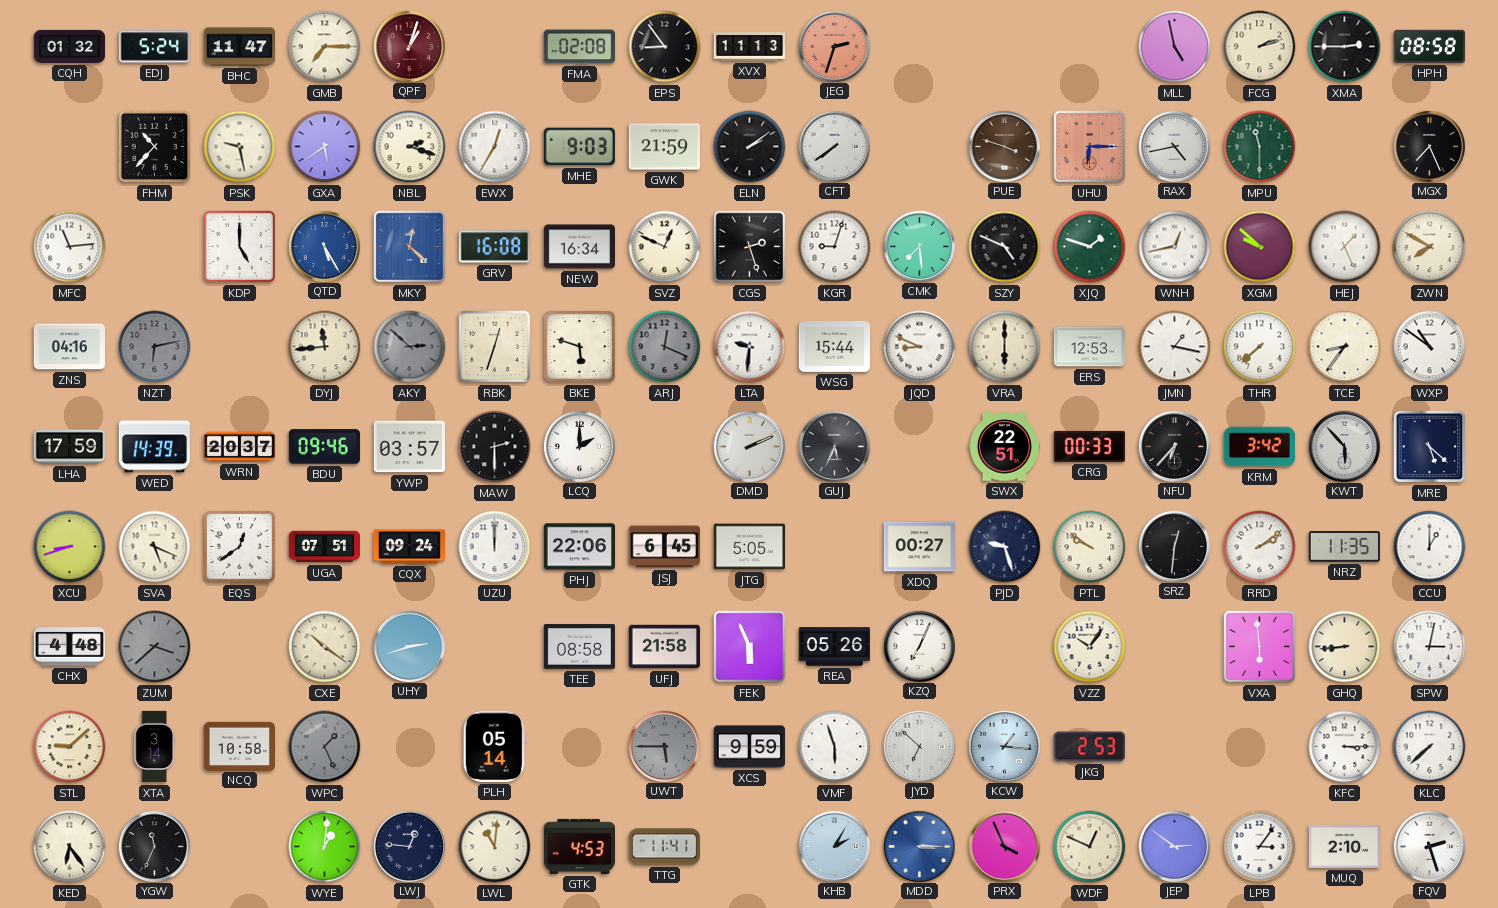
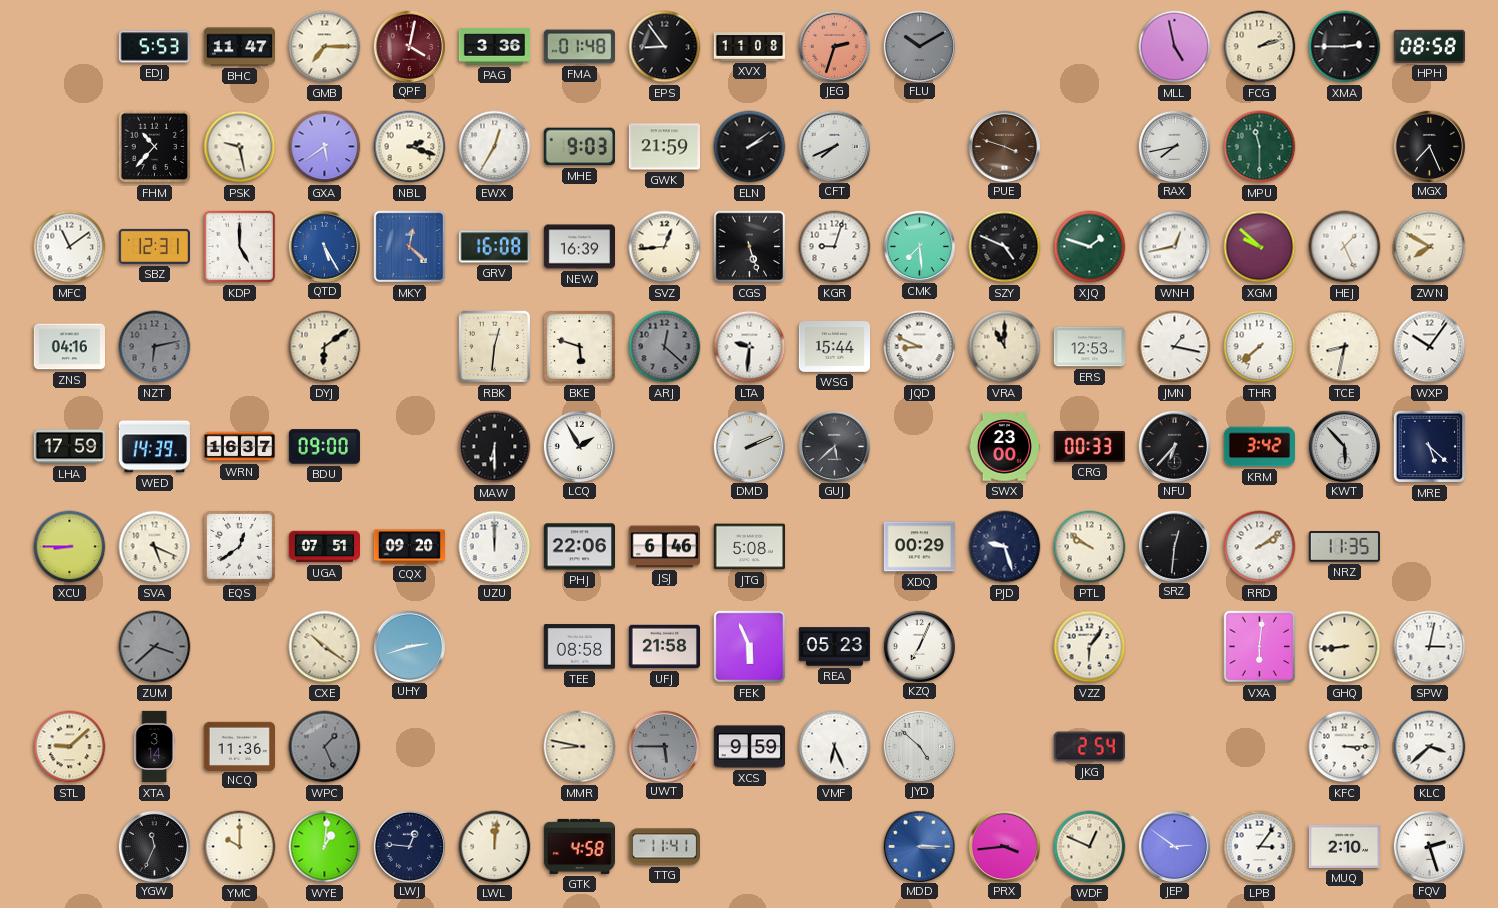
CQH: 01:32 -> none
EDJ: 5:24 -> 5:53
QPF: 1:03 -> 4:02
PAG: none -> 3:36
FMA: 02:08 -> 01:48
XVX: 11:13 -> 11:08
FLU: none -> 10:10
CFT: 7:39 -> 7:41
UHU: 6:15 -> none
RAX: 4:43 -> 7:43
MFC: 11:14 -> 11:09
SBZ: none -> 12:31
NEW: 16:34 -> 16:39
SVZ: 12:49 -> 12:44
CGS: 2:27 -> 5:27
DYJ: 11:44 -> 6:09
AKY: 2:52 -> none
RBK: 12:33 -> 12:31
ARJ: 12:19 -> 12:22
VRA: 6:00 -> 11:00
TCE: 8:36 -> 8:32
WXP: 10:51 -> 10:06
WRN: 20:37 -> 16:37
BDU: 09:46 -> 09:00
YWP: 03:57 -> none
MAW: 2:30 -> 6:30
LCQ: 2:00 -> 1:55
GUJ: 5:34 -> 5:38
SWX: 22:51 -> 23:00
XCU: 8:42 -> 8:45
CQX: 09:24 -> 09:20
JSJ: 6:45 -> 6:46
JTG: 5:05 -> 5:08
XDQ: 00:27 -> 00:29
CCU: 1:00 -> none
CHX: 4:48 -> none
REA: 05:26 -> 05:23
VZZ: 10:06 -> 6:06
VXA: 5:59 -> 6:01
NCQ: 10:58 -> 11:36
PLH: 05:14 -> none
MMR: none -> 8:47
VMF: 5:57 -> 6:26
JYD: 6:52 -> 4:52
KCW: 1:16 -> none
JKG: 2:53 -> 2:54
KLC: 7:38 -> 3:38
KED: 6:24 -> none
YMC: none -> 10:00
LWL: 11:01 -> 12:01
GTK: 4:53 -> 4:58
KHB: 2:05 -> none
PRX: 3:56 -> 3:44
